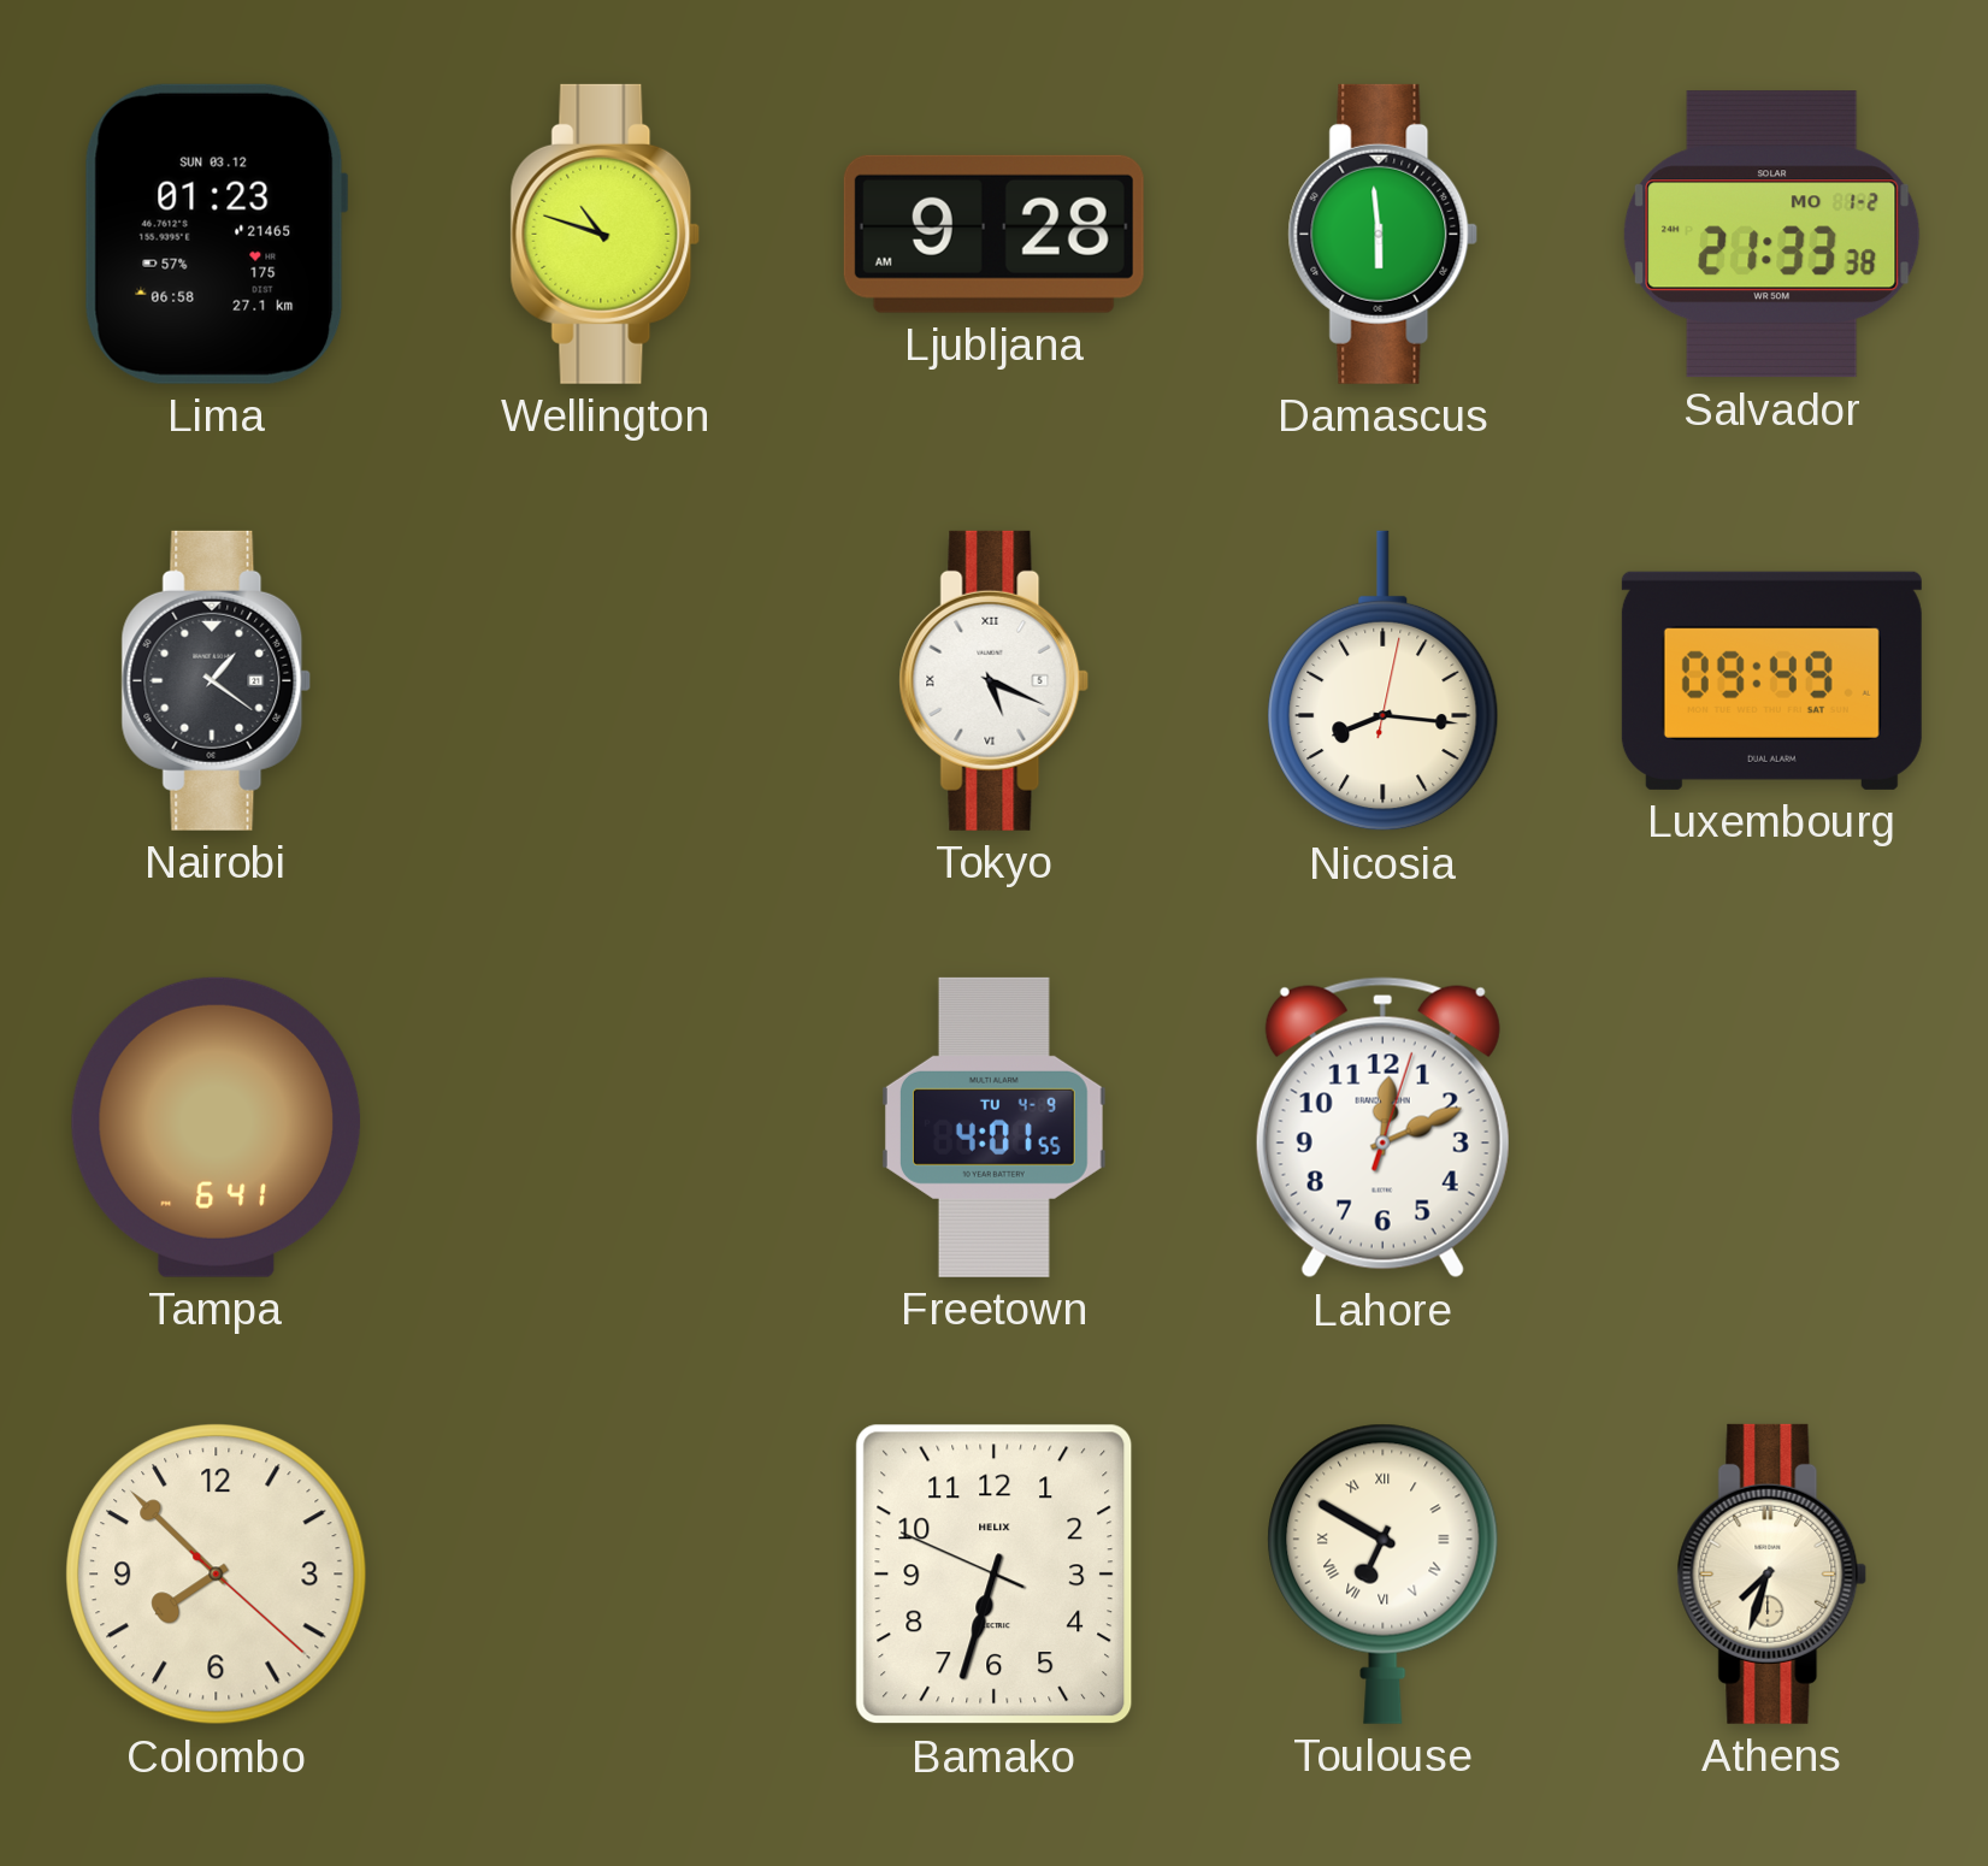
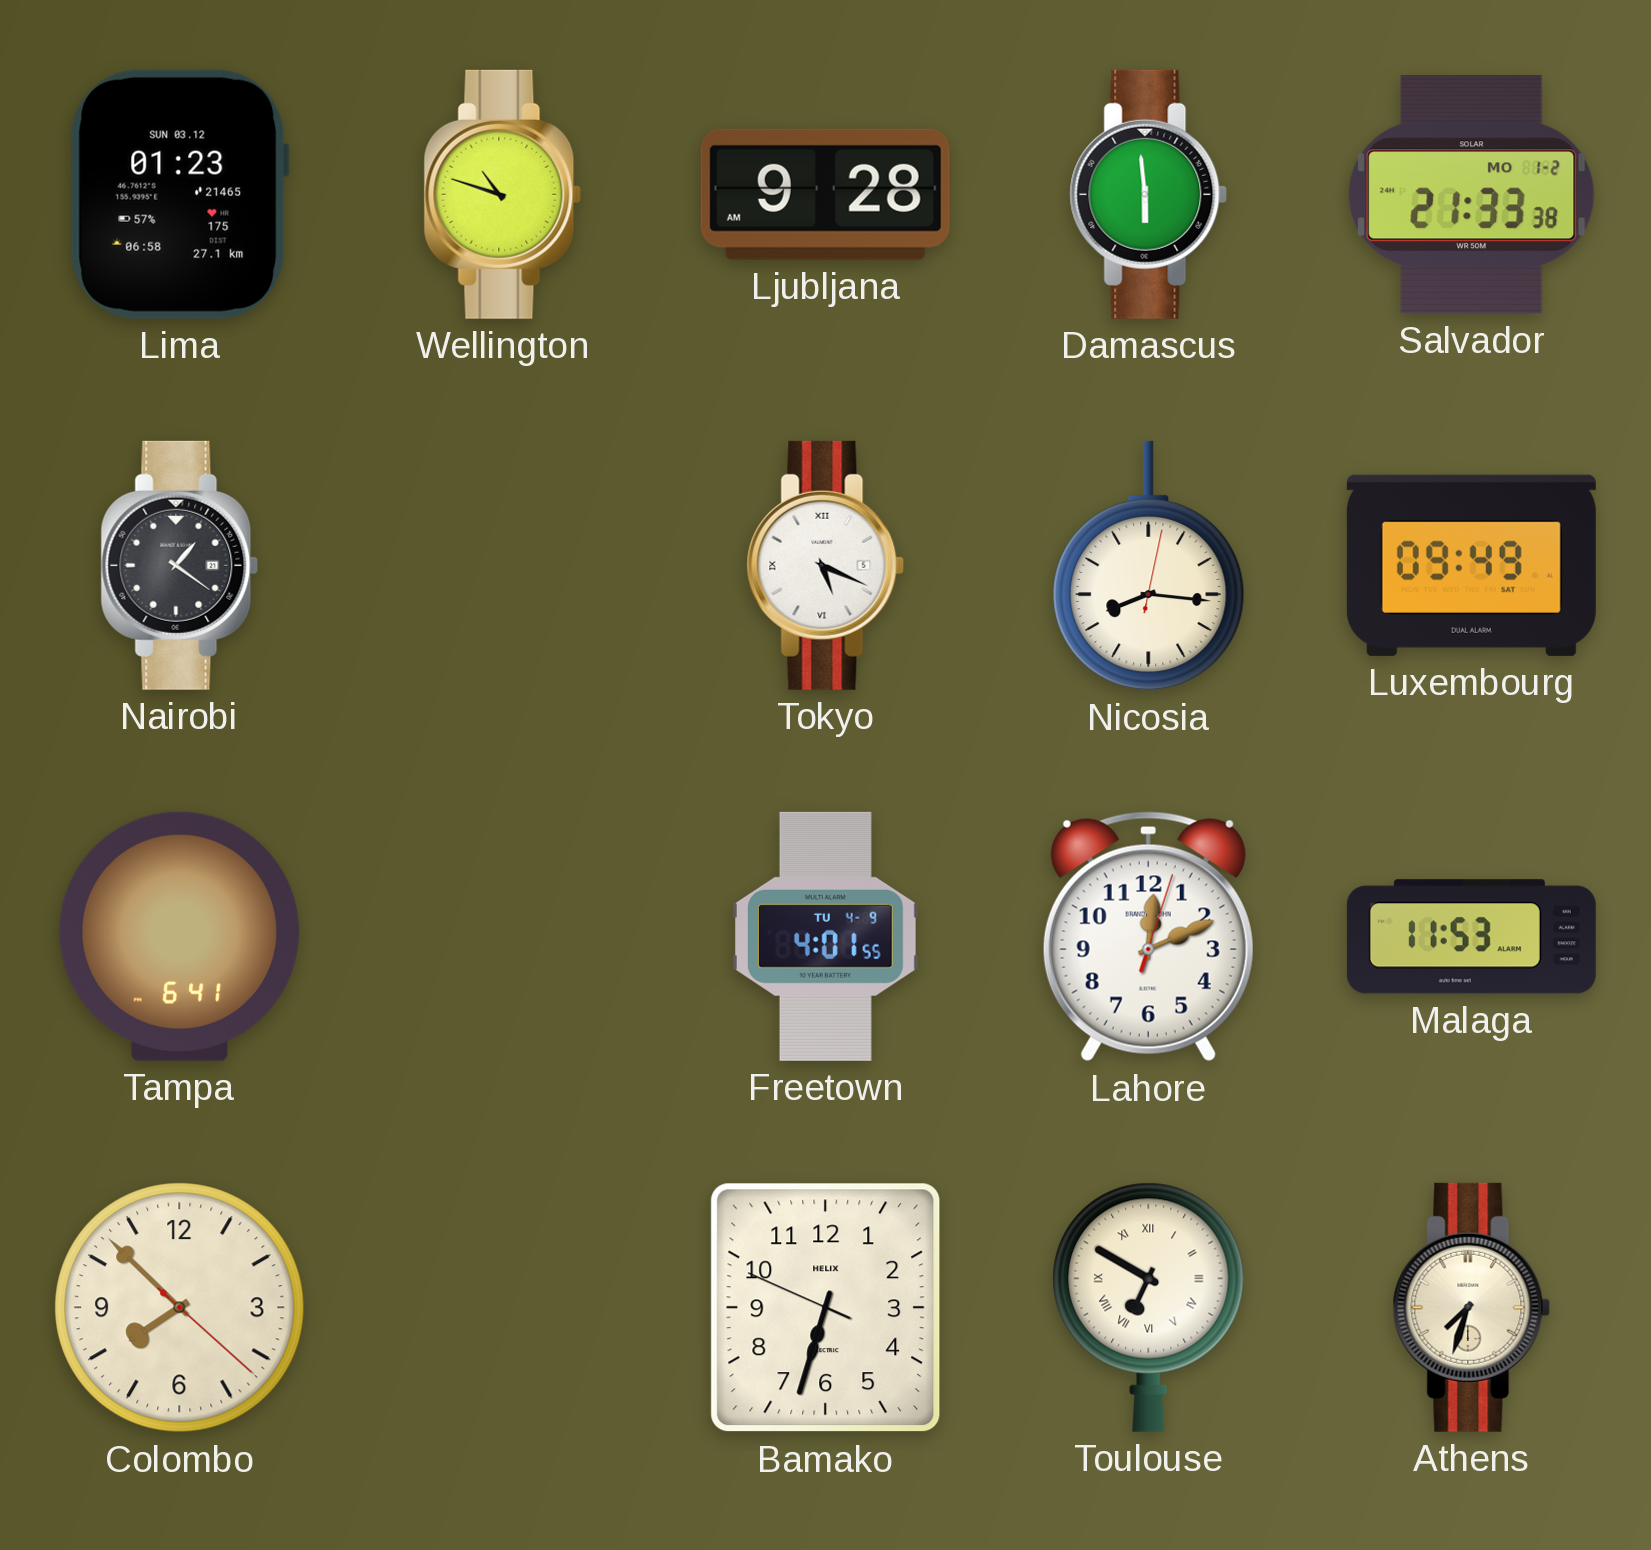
Malaga: none -> 11:53
